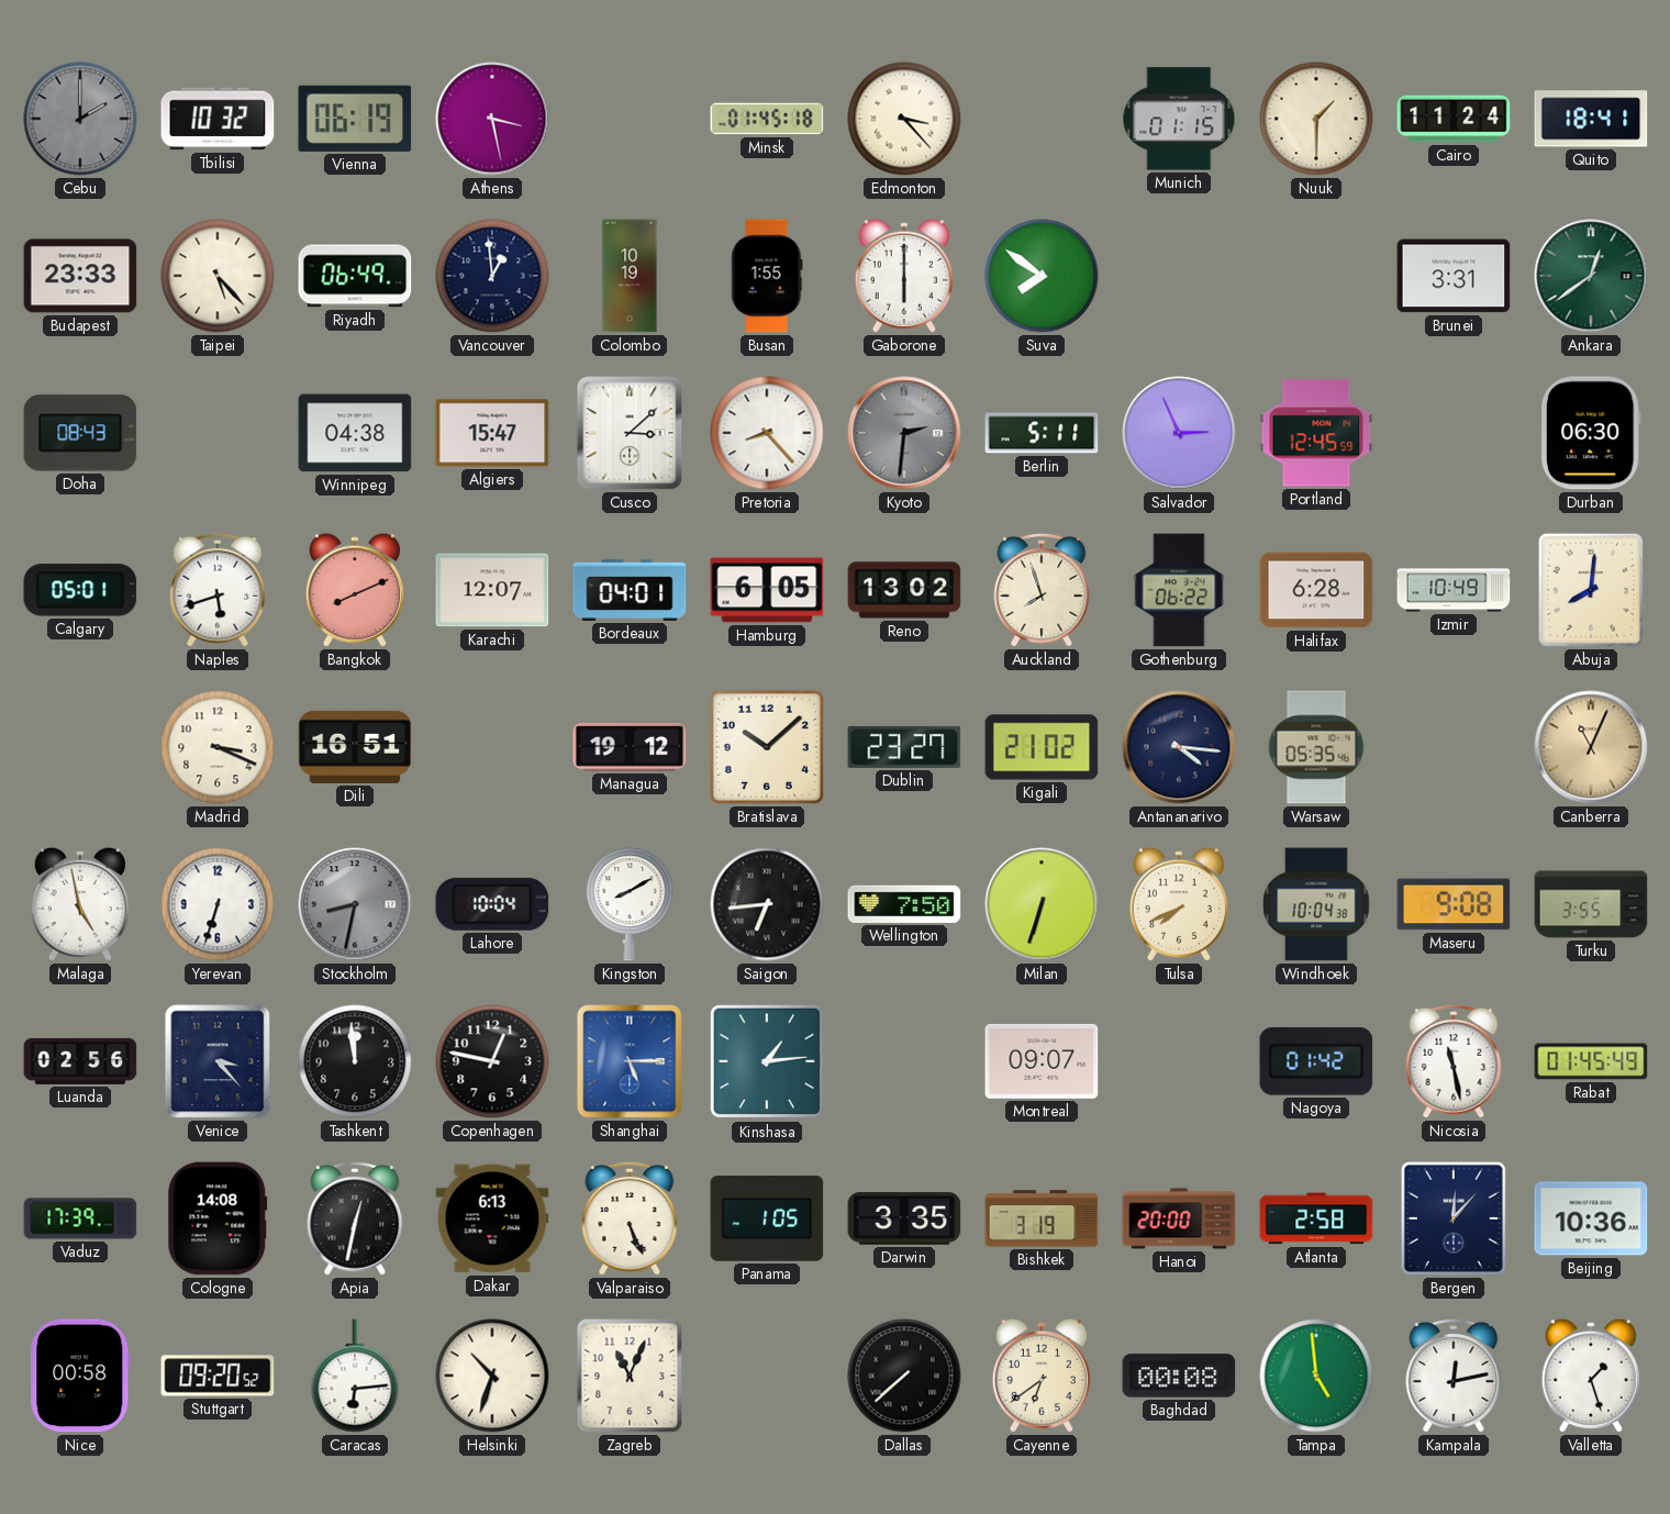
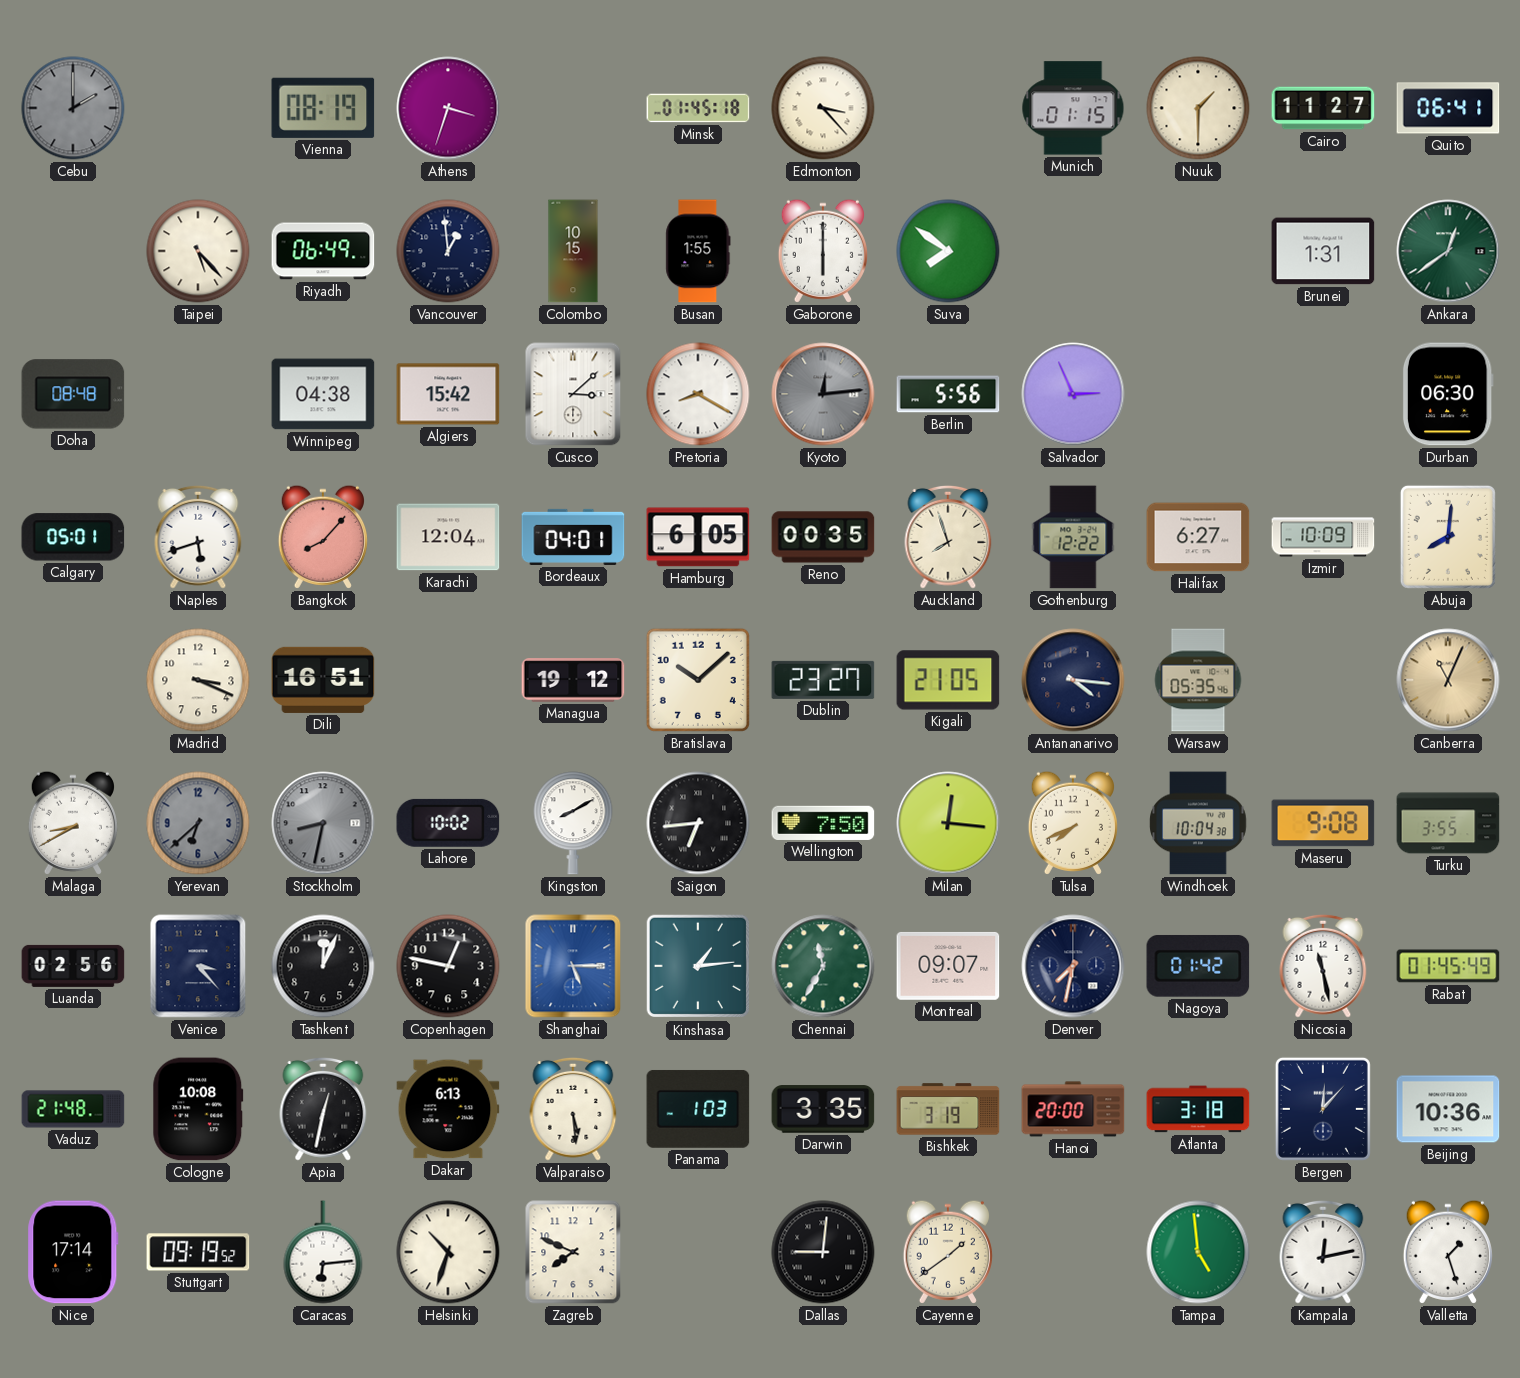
Tbilisi: 10:32 -> none
Vienna: 06:19 -> 08:19
Athens: 3:28 -> 3:33
Cairo: 11:24 -> 11:27
Quito: 18:41 -> 06:41
Budapest: 23:33 -> none
Colombo: 10:19 -> 10:15
Brunei: 3:31 -> 1:31
Doha: 08:43 -> 08:48
Algiers: 15:47 -> 15:42
Pretoria: 8:23 -> 8:20
Kyoto: 2:31 -> 12:14
Berlin: 5:11 -> 5:56
Portland: 12:45 -> none
Bangkok: 8:11 -> 8:07
Karachi: 12:07 -> 12:04
Reno: 13:02 -> 00:35
Gothenburg: 06:22 -> 12:22
Halifax: 6:28 -> 6:27
Izmir: 10:49 -> 10:09
Kigali: 21:02 -> 21:05
Malaga: 4:58 -> 8:40
Yerevan: 6:33 -> 6:38
Yerevan dial: white -> grey
Lahore: 10:04 -> 10:02
Milan: 6:33 -> 12:16
Tashkent: 11:59 -> 12:04
Chennai: none -> 11:35
Denver: none -> 7:32
Vaduz: 17:39 -> 21:48
Cologne: 14:08 -> 10:08
Valparaiso: 5:26 -> 5:29
Panama: 1:05 -> 1:03
Atlanta: 2:58 -> 3:18
Nice: 00:58 -> 17:14
Stuttgart: 09:20 -> 09:19
Zagreb: 11:04 -> 7:49
Dallas: 7:38 -> 9:01
Cayenne: 6:39 -> 1:39
Baghdad: 00:08 -> none
